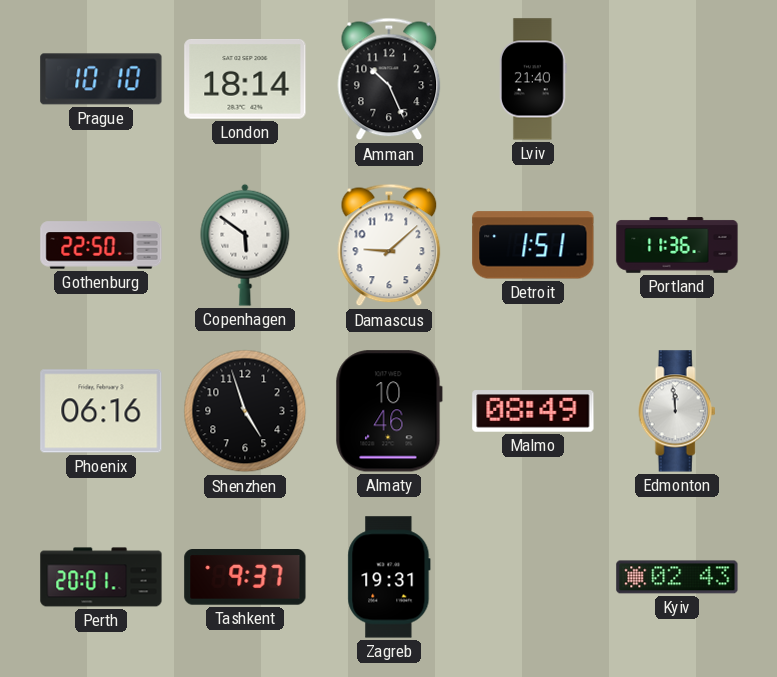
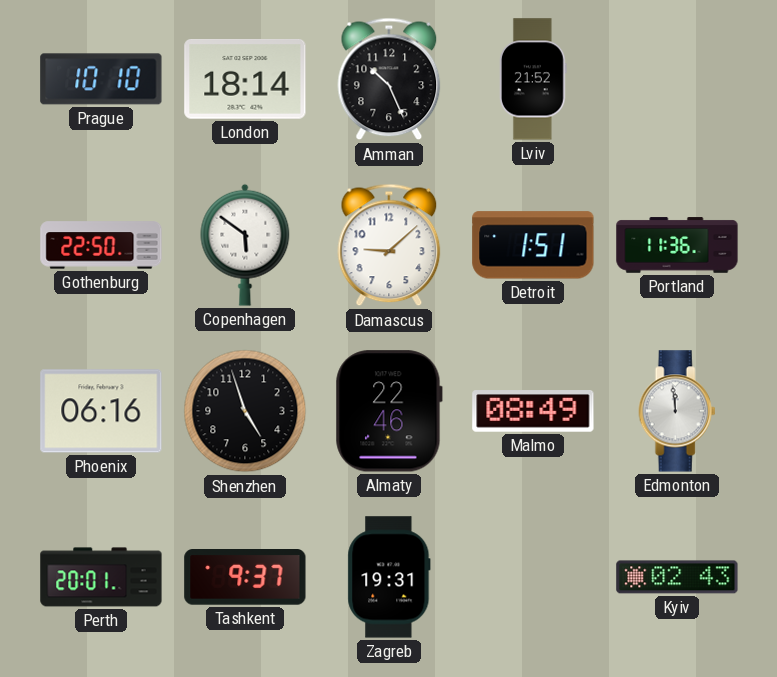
Lviv: 21:40 -> 21:52
Almaty: 10:46 -> 22:46
